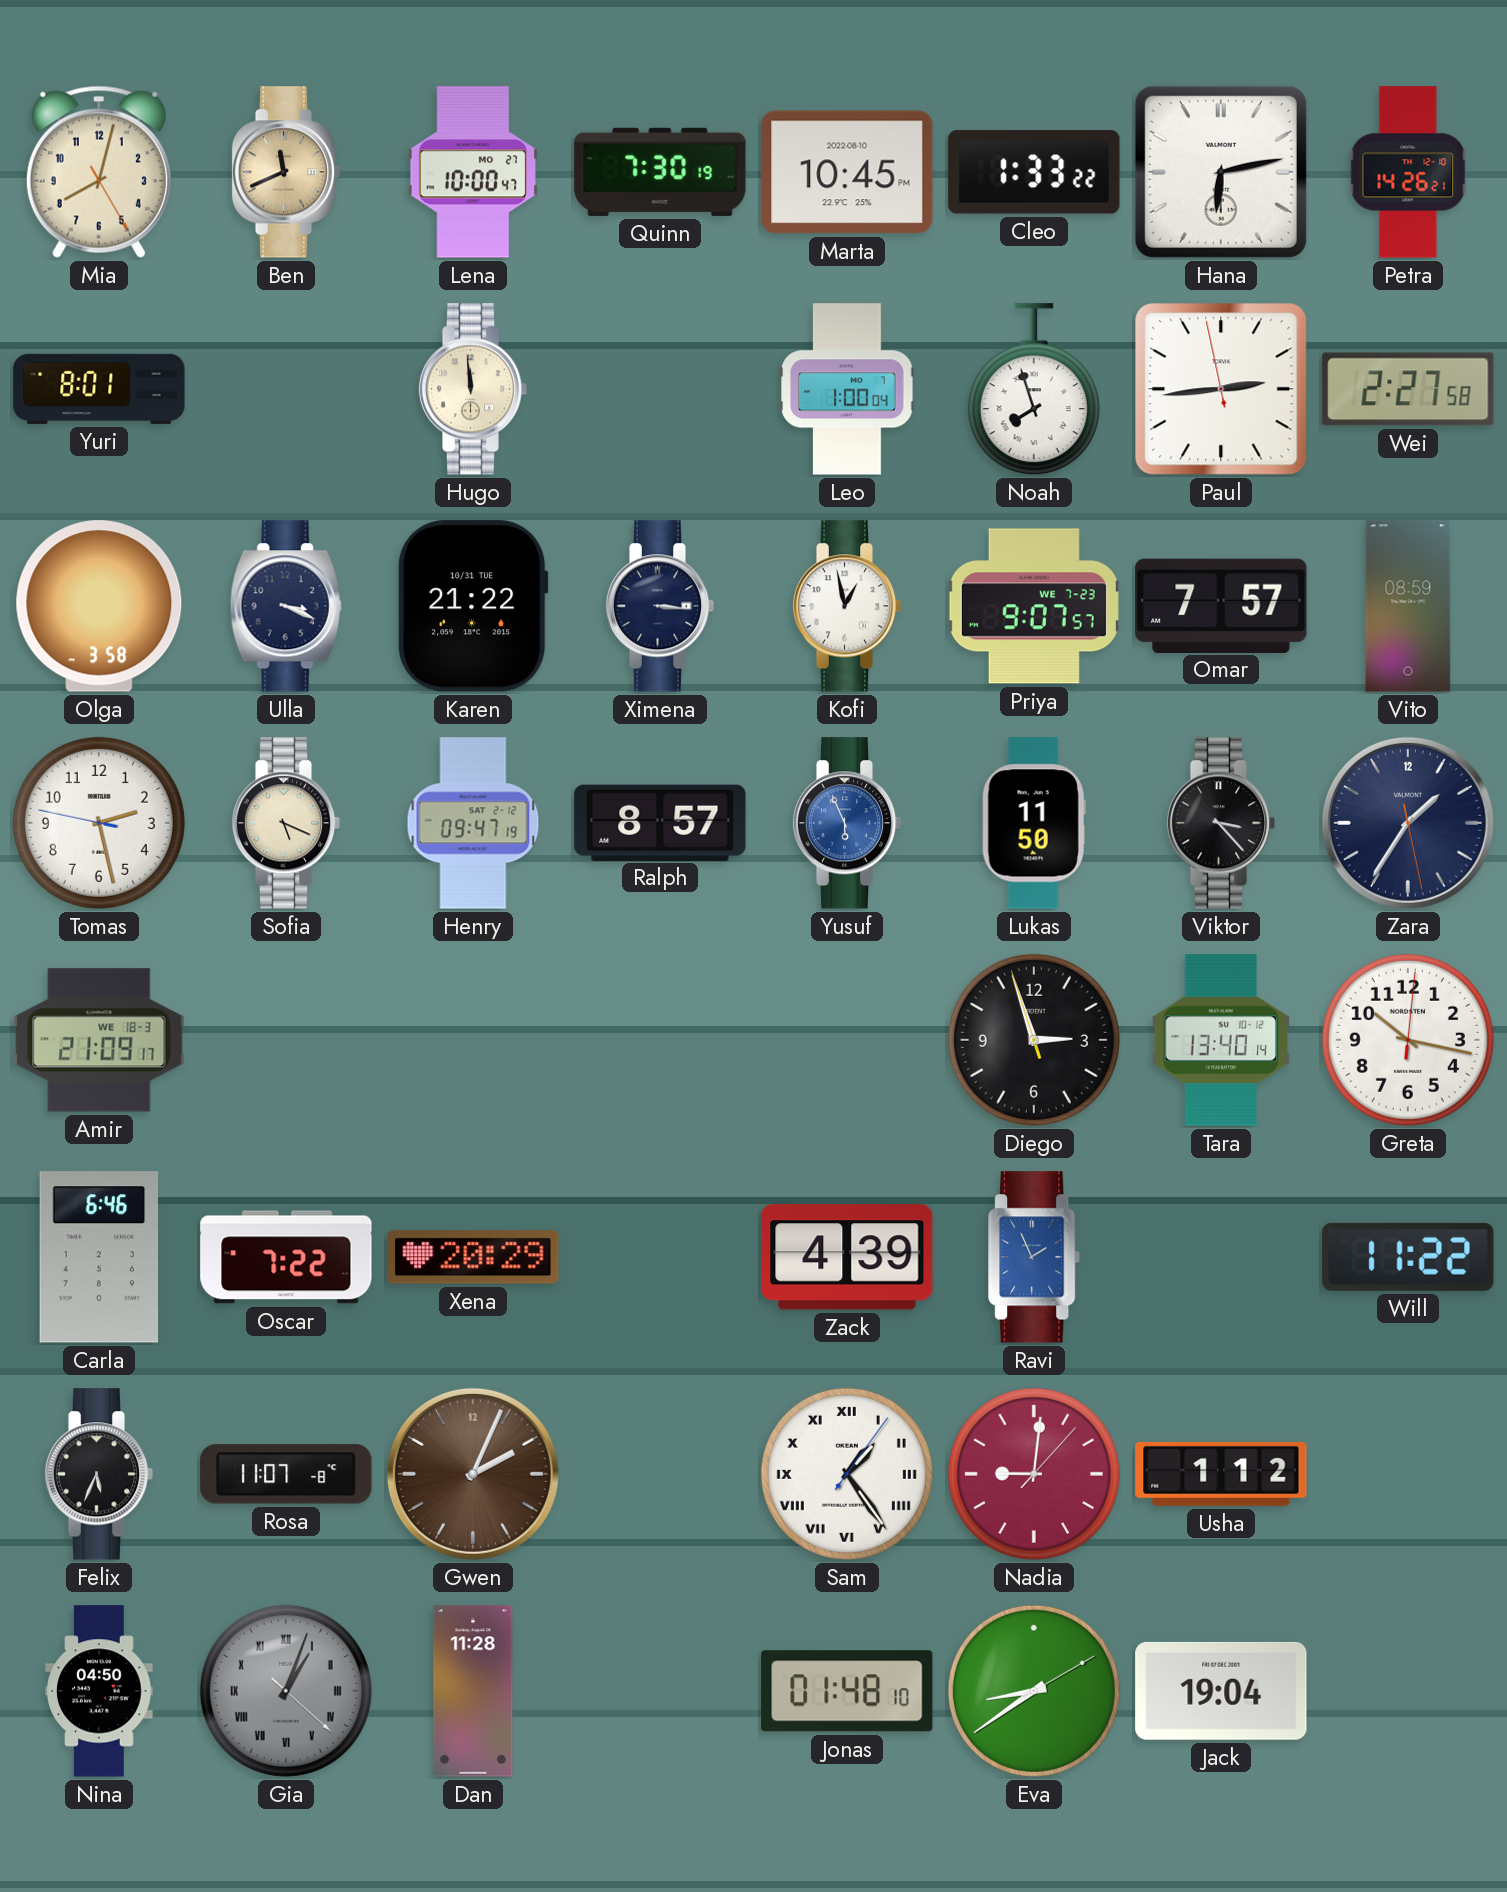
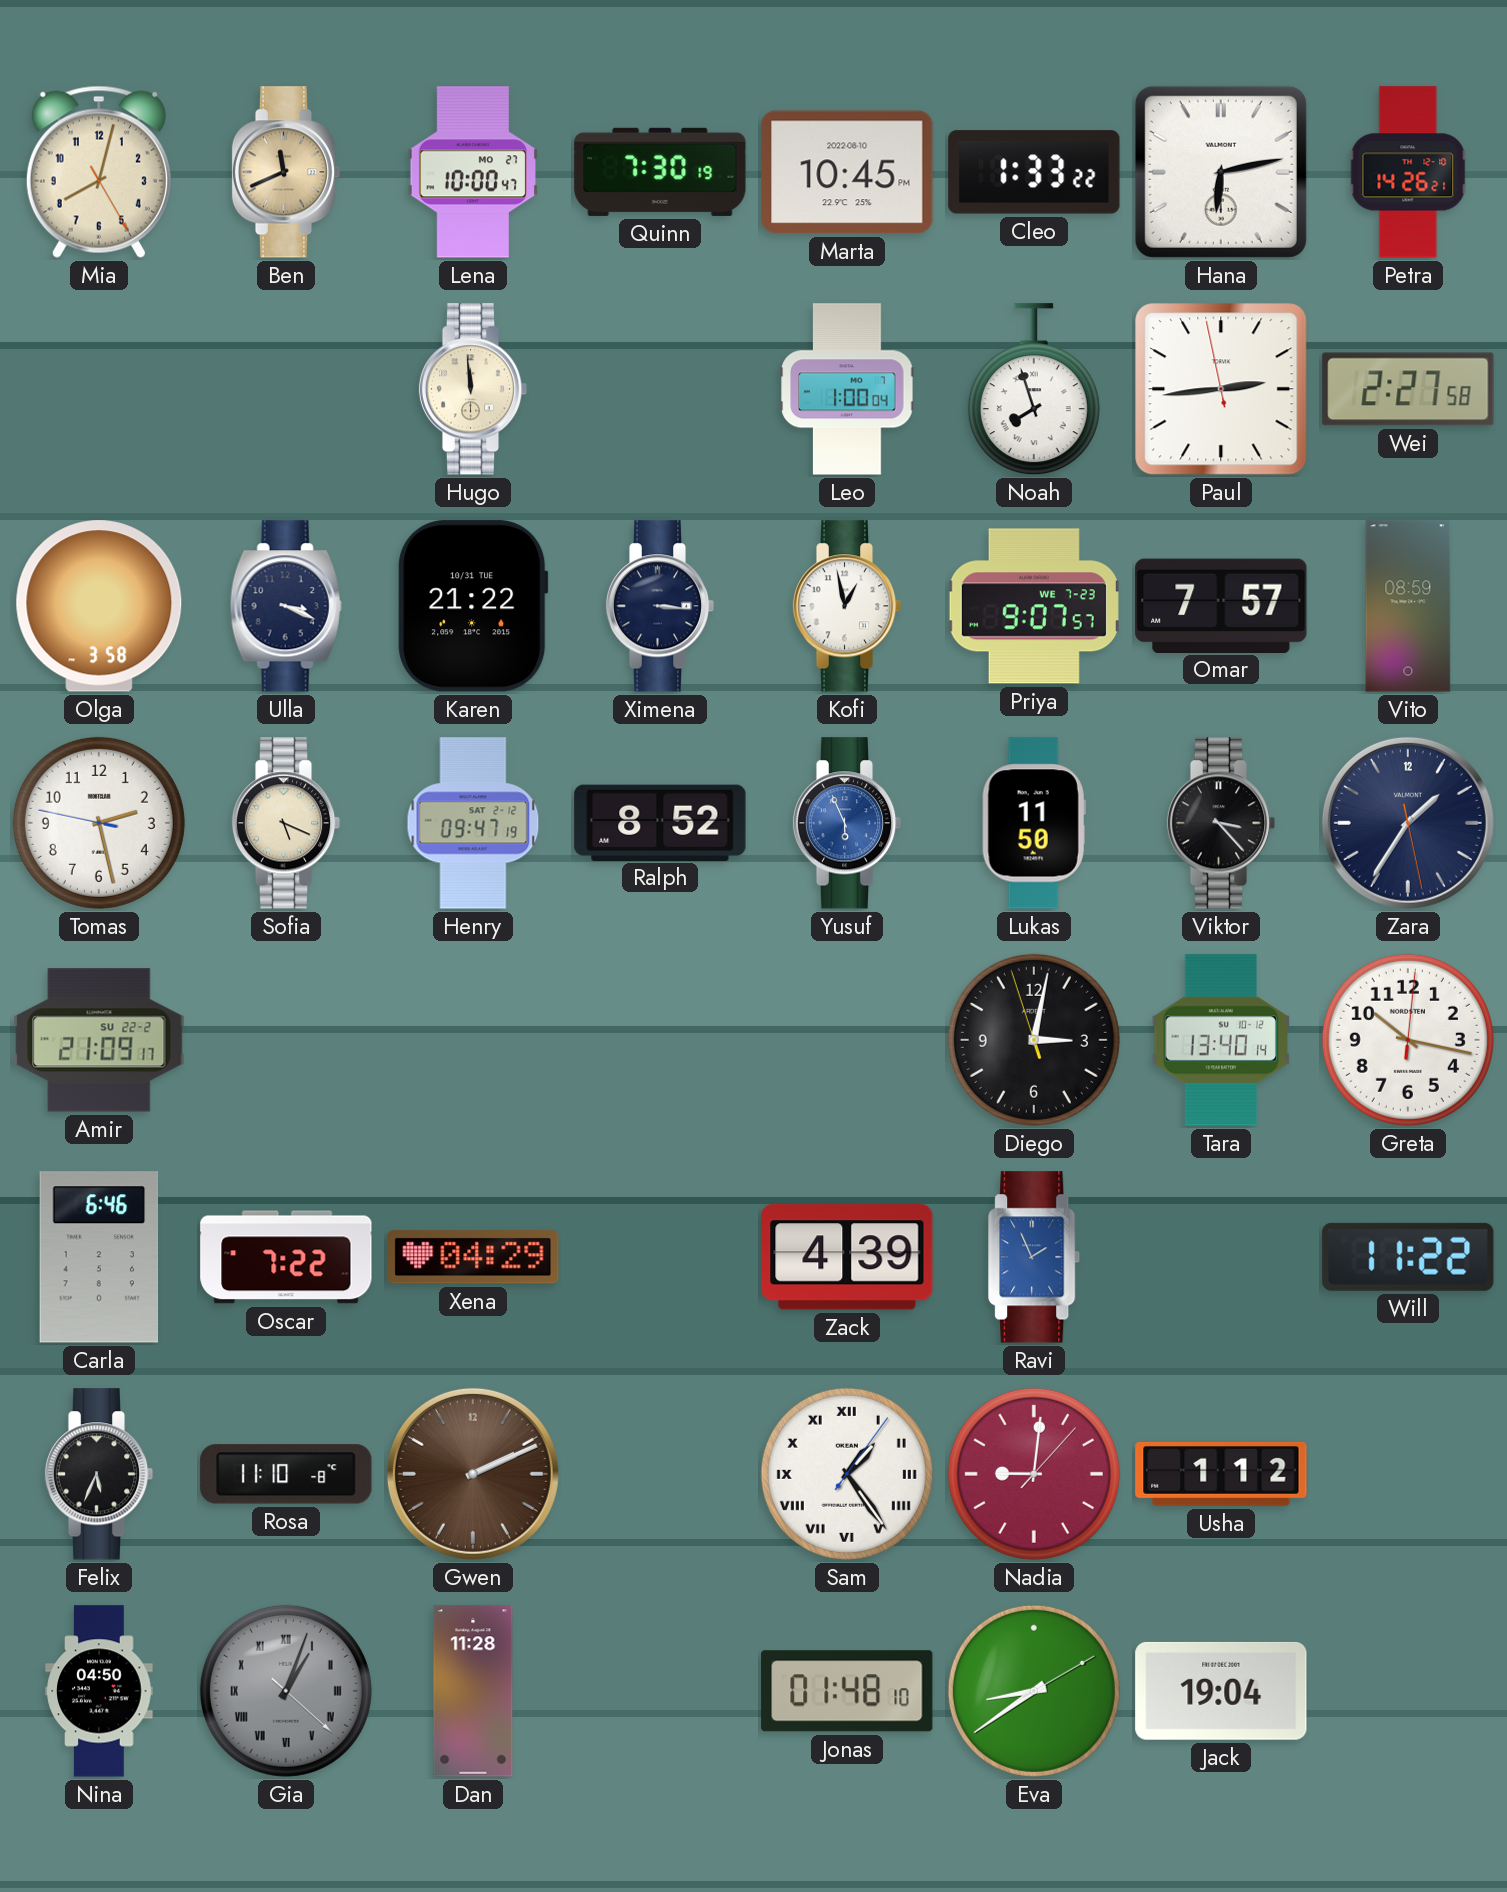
Yuri: 8:01 -> none
Ralph: 8:57 -> 8:52
Amir date: WE 18-3 -> SU 22-2
Diego: 2:56 -> 3:01
Xena: 20:29 -> 04:29
Rosa: 11:07 -> 11:10
Gwen: 2:04 -> 2:11
